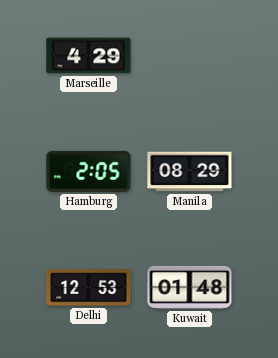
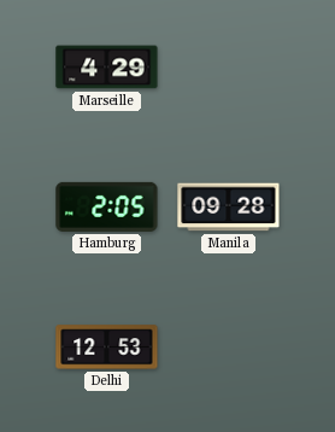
Manila: 08:29 -> 09:28
Kuwait: 01:48 -> none
